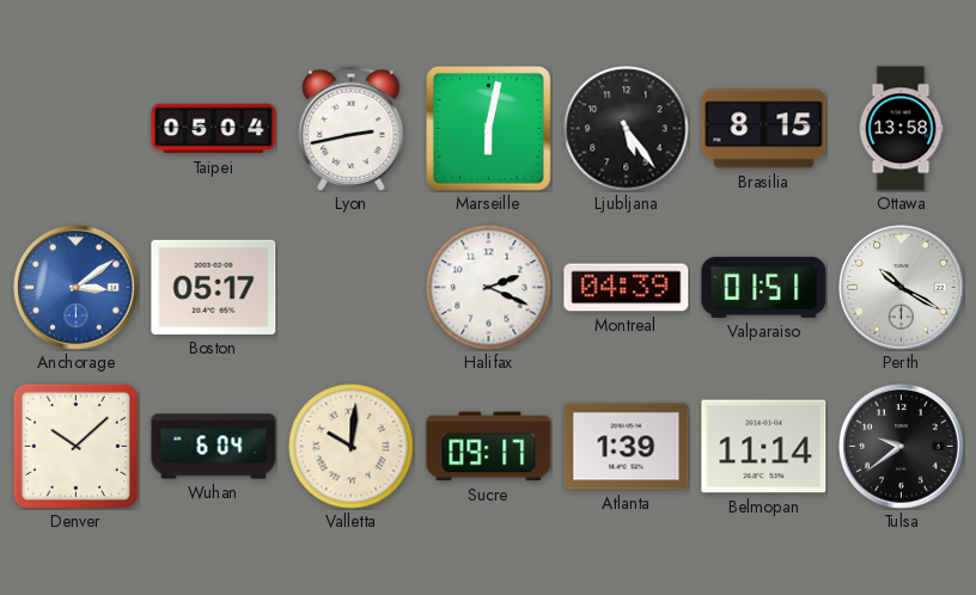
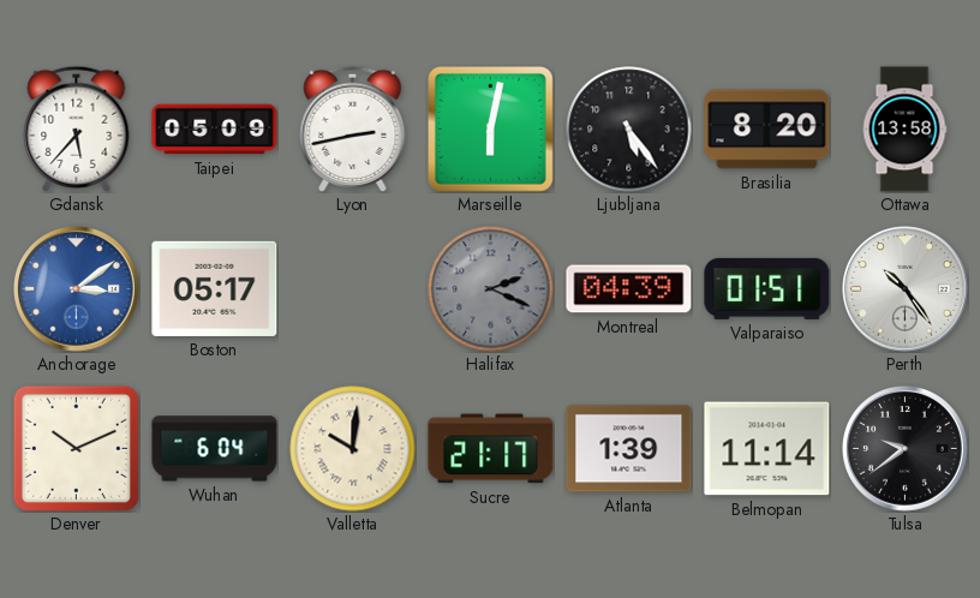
Gdansk: none -> 5:37
Taipei: 05:04 -> 05:09
Brasilia: 8:15 -> 8:20
Halifax dial: white -> grey
Perth: 10:20 -> 10:24
Denver: 10:08 -> 10:11
Sucre: 09:17 -> 21:17
